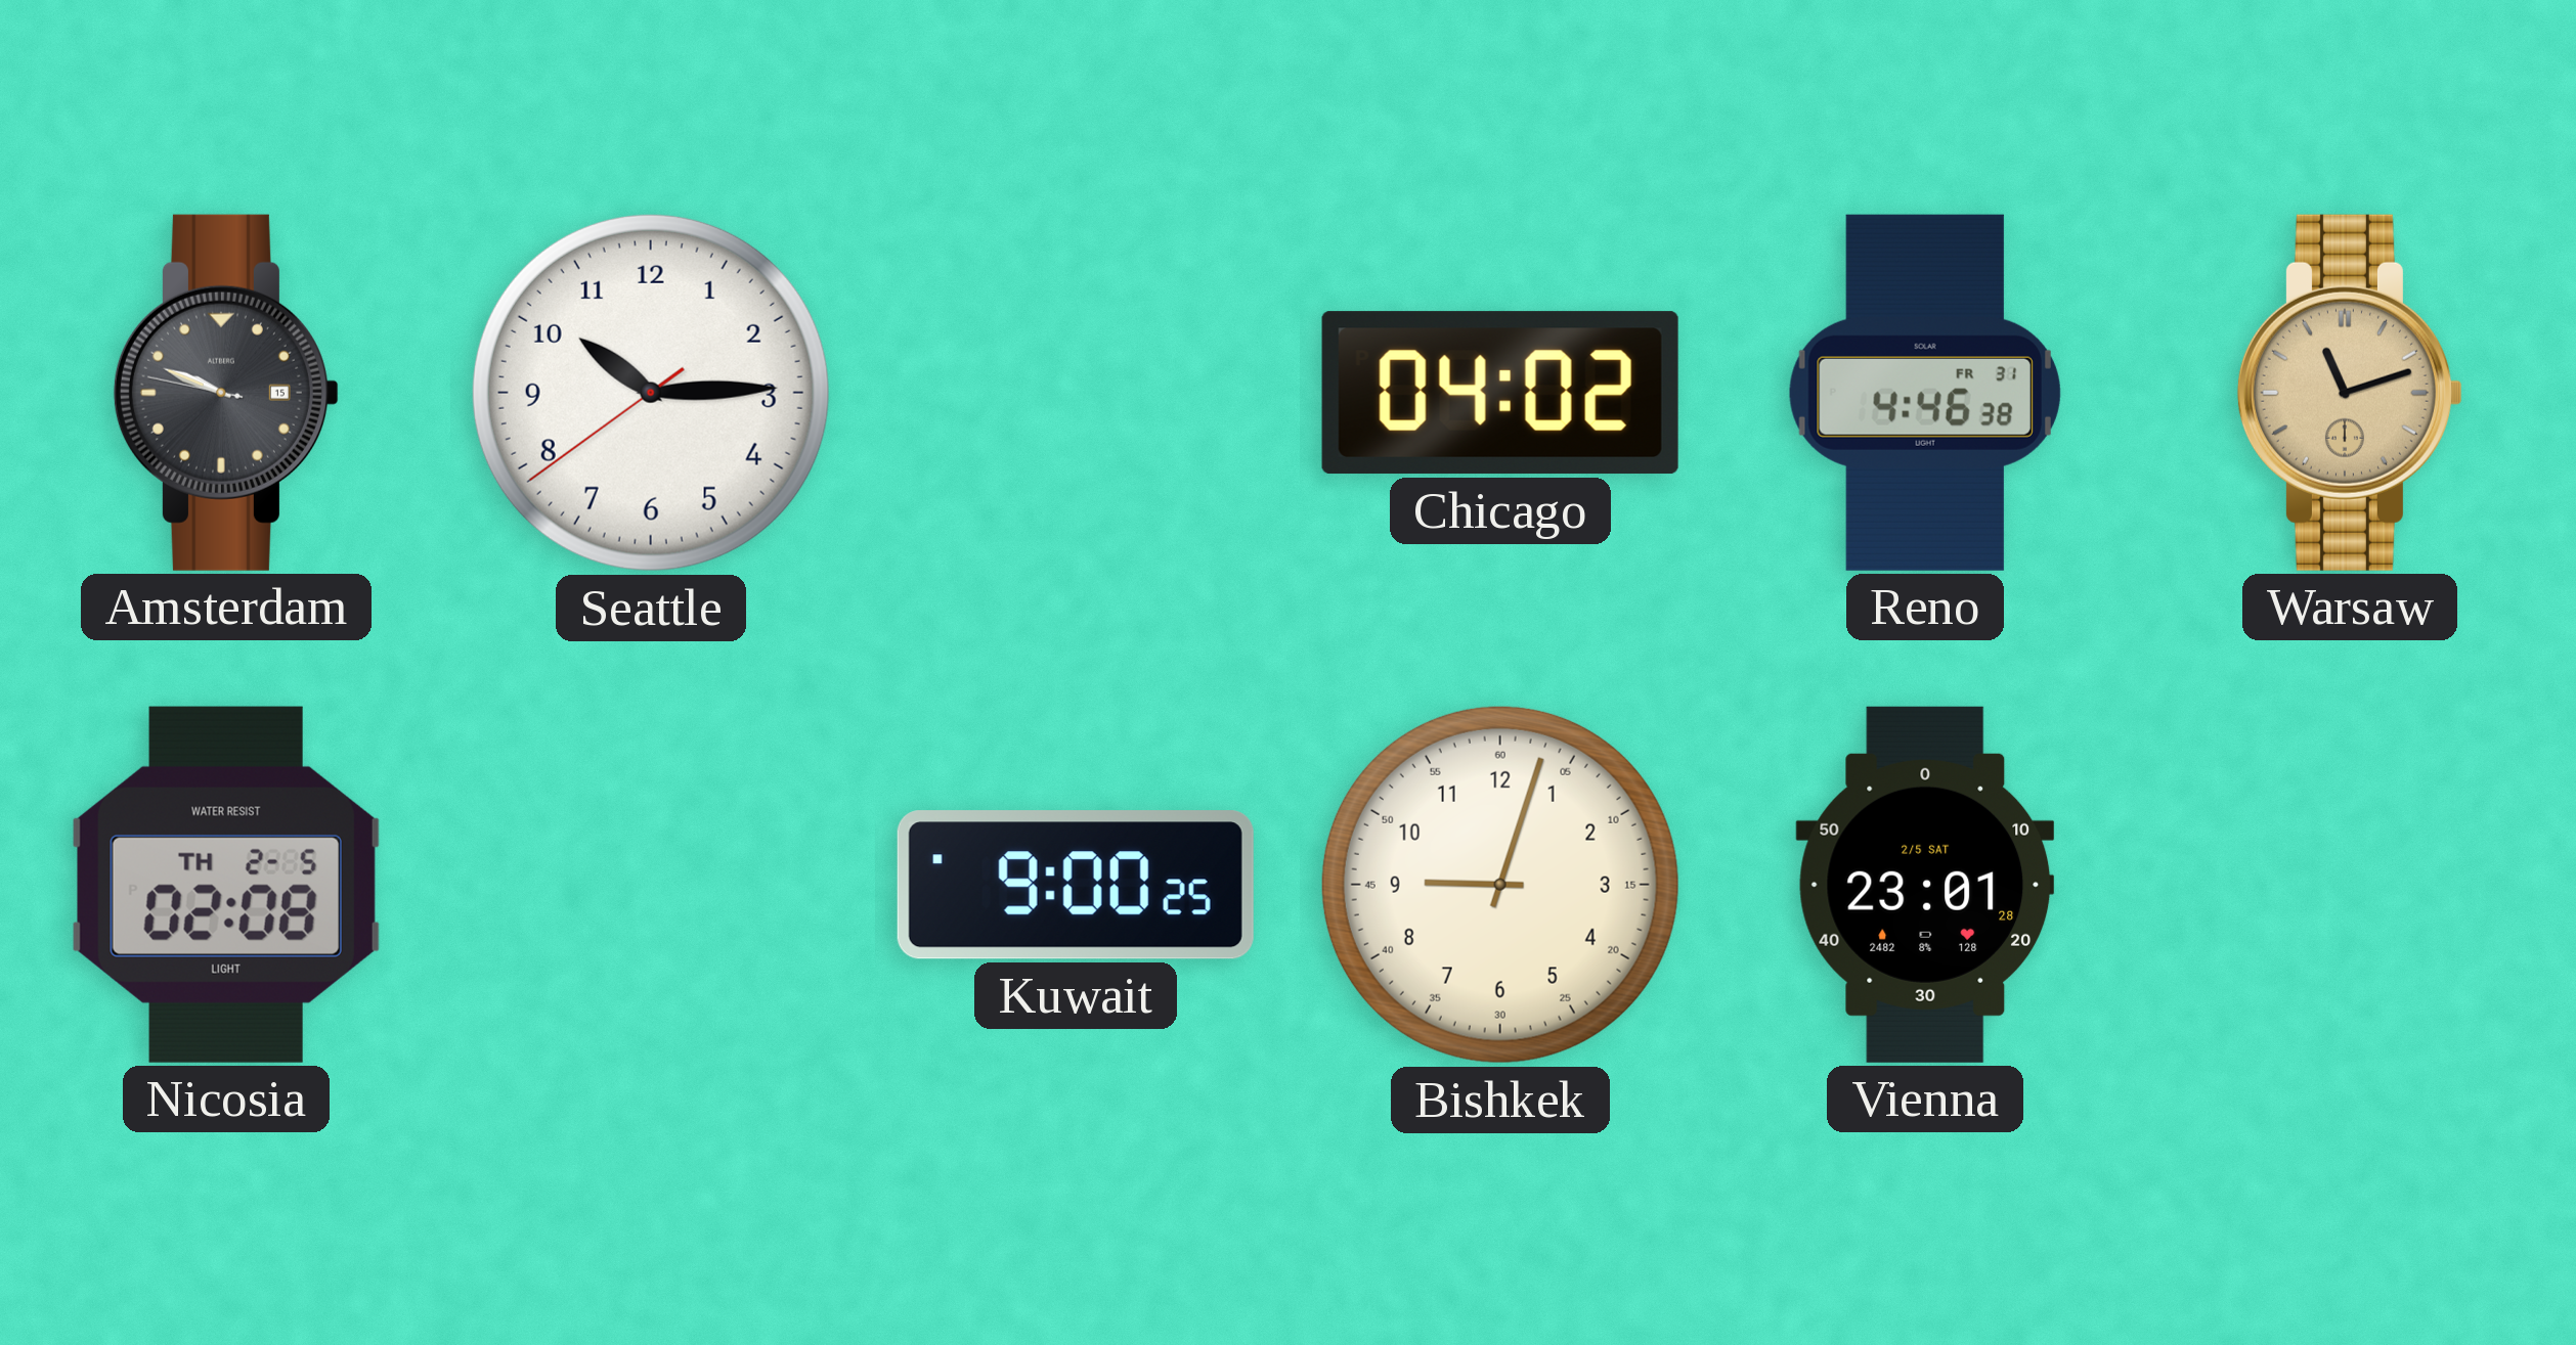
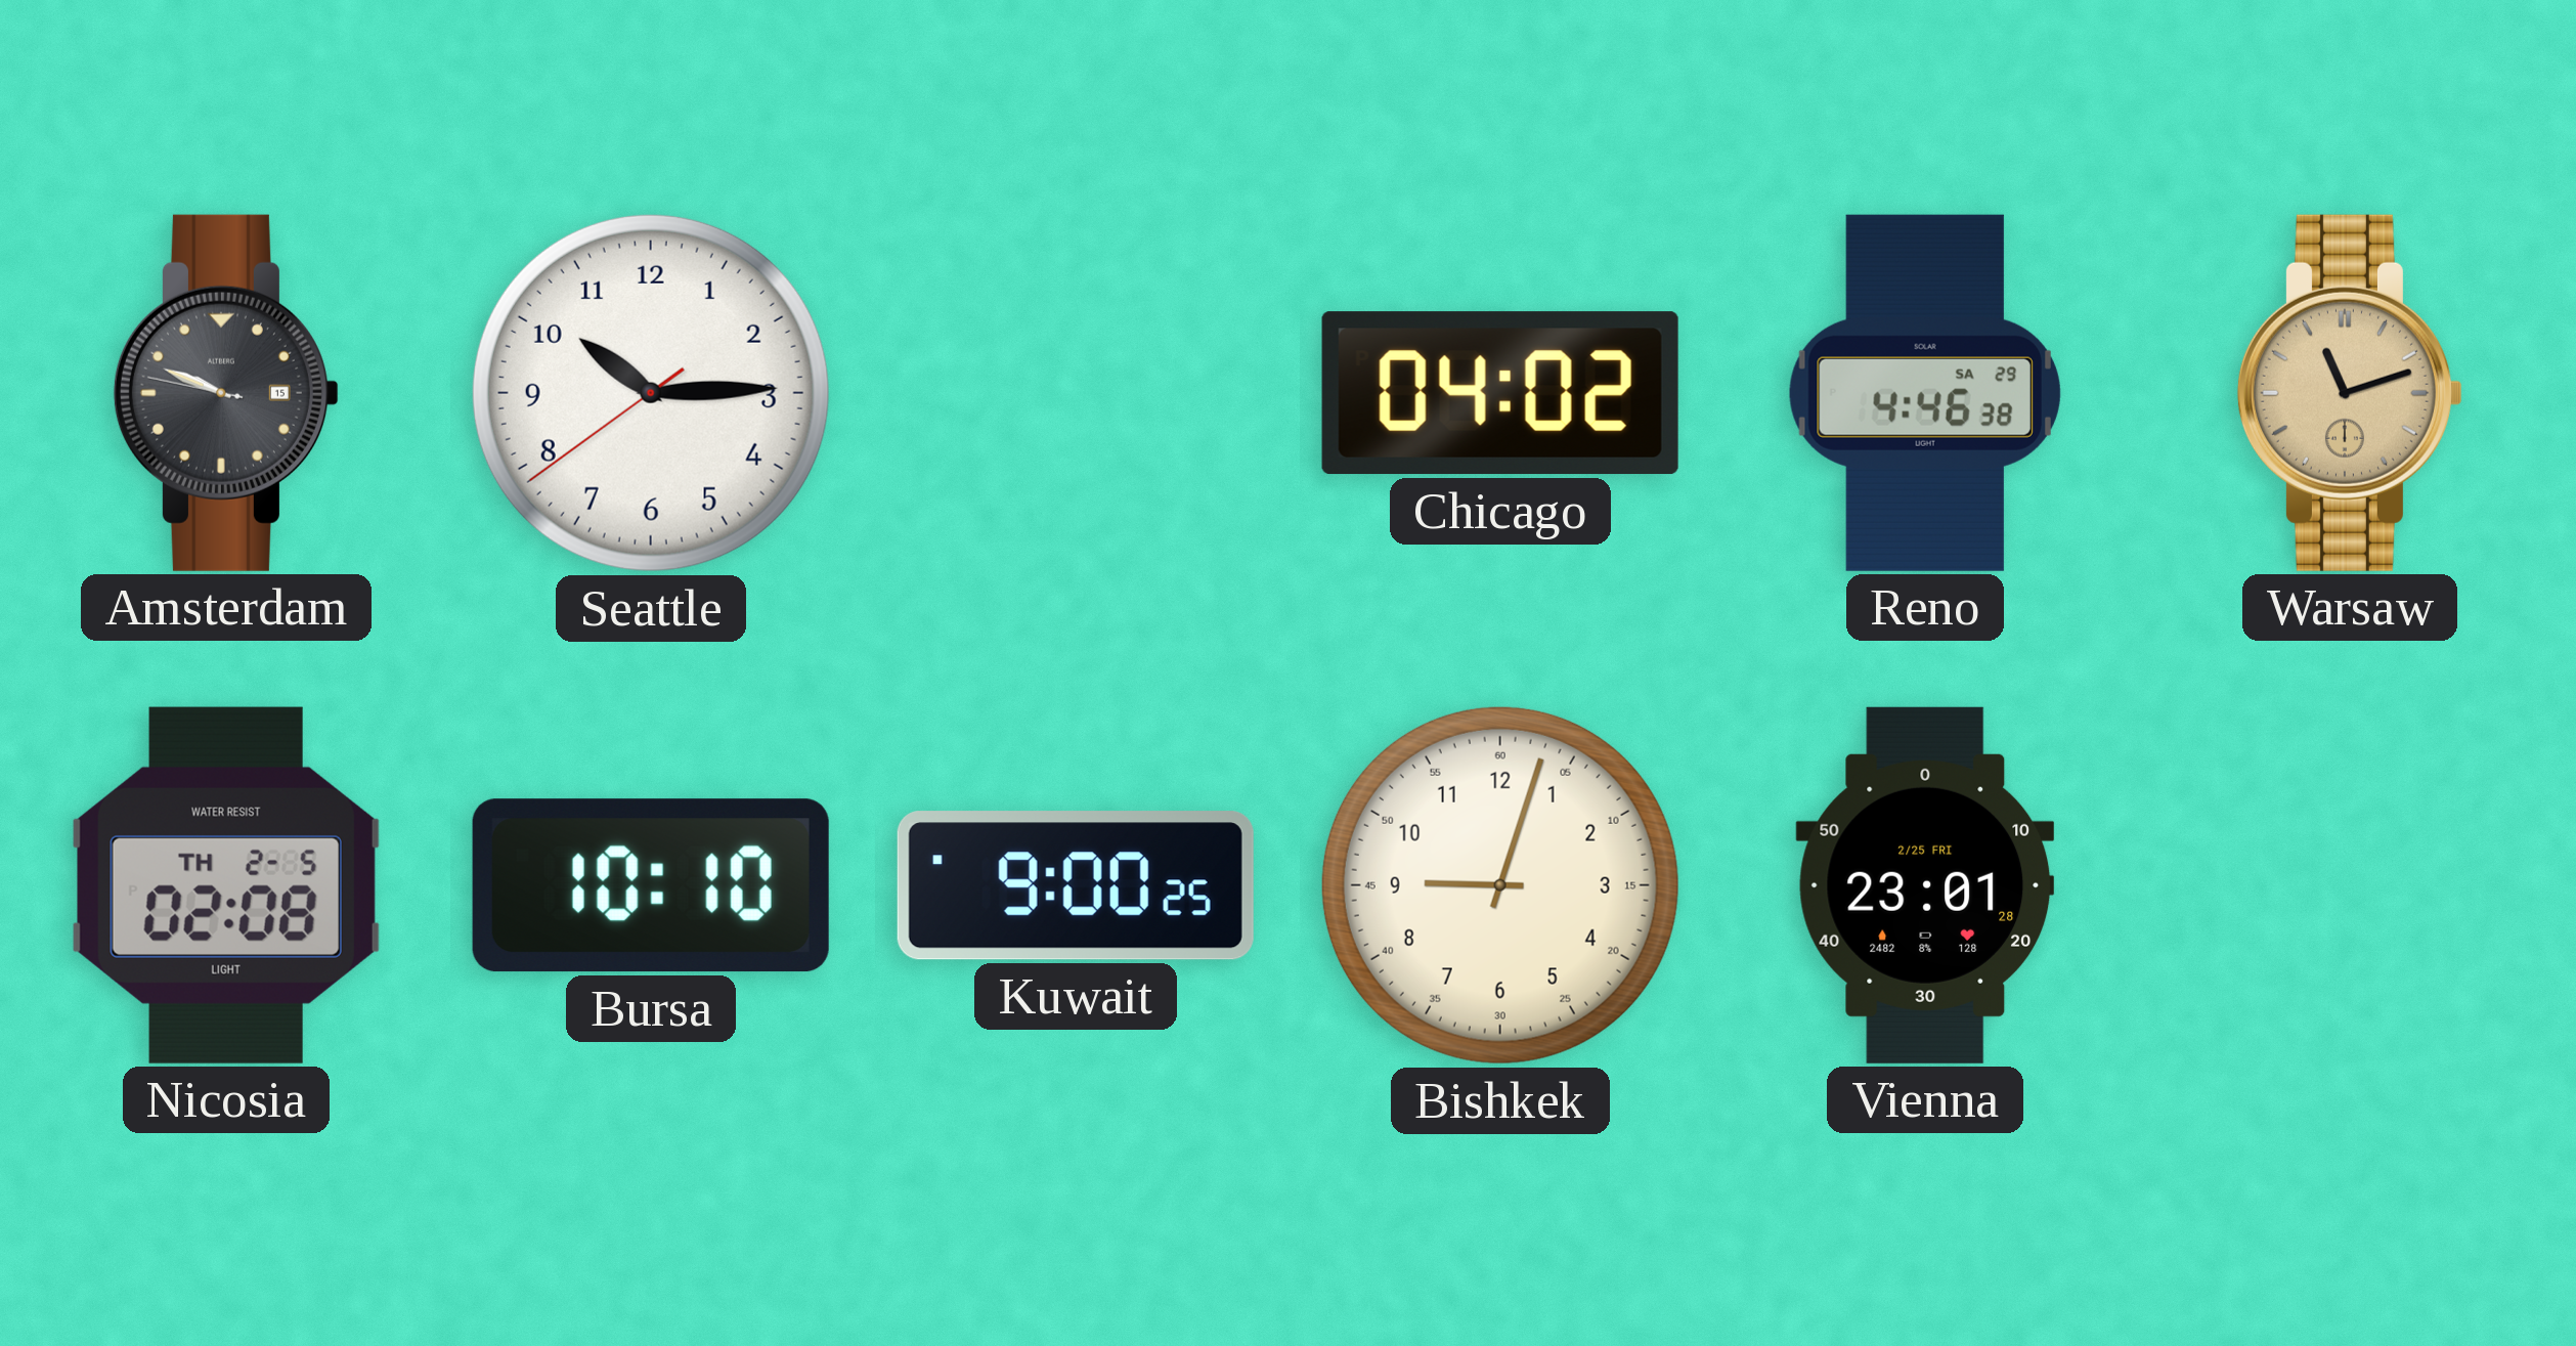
Reno date: FR 31 -> SA 29
Bursa: none -> 10:10
Vienna date: 2/5 SAT -> 2/25 FRI
